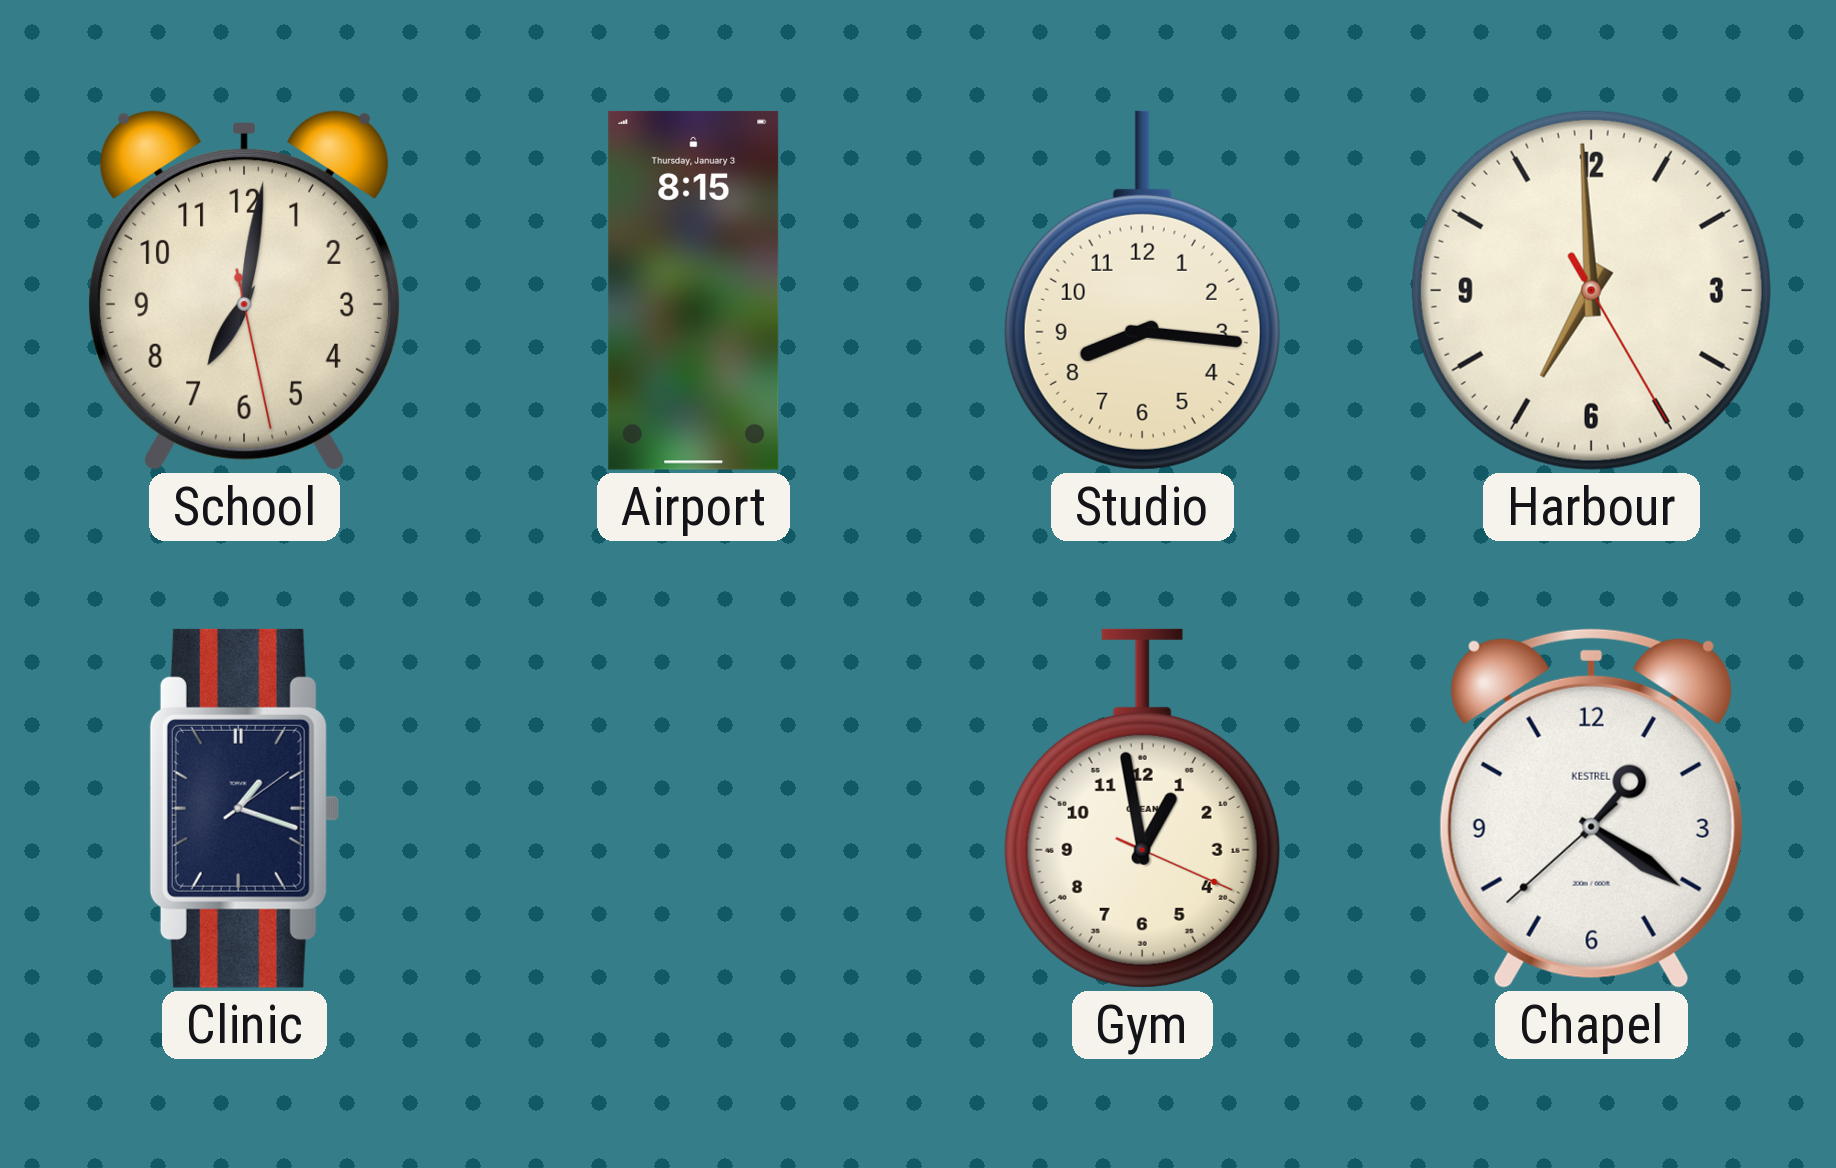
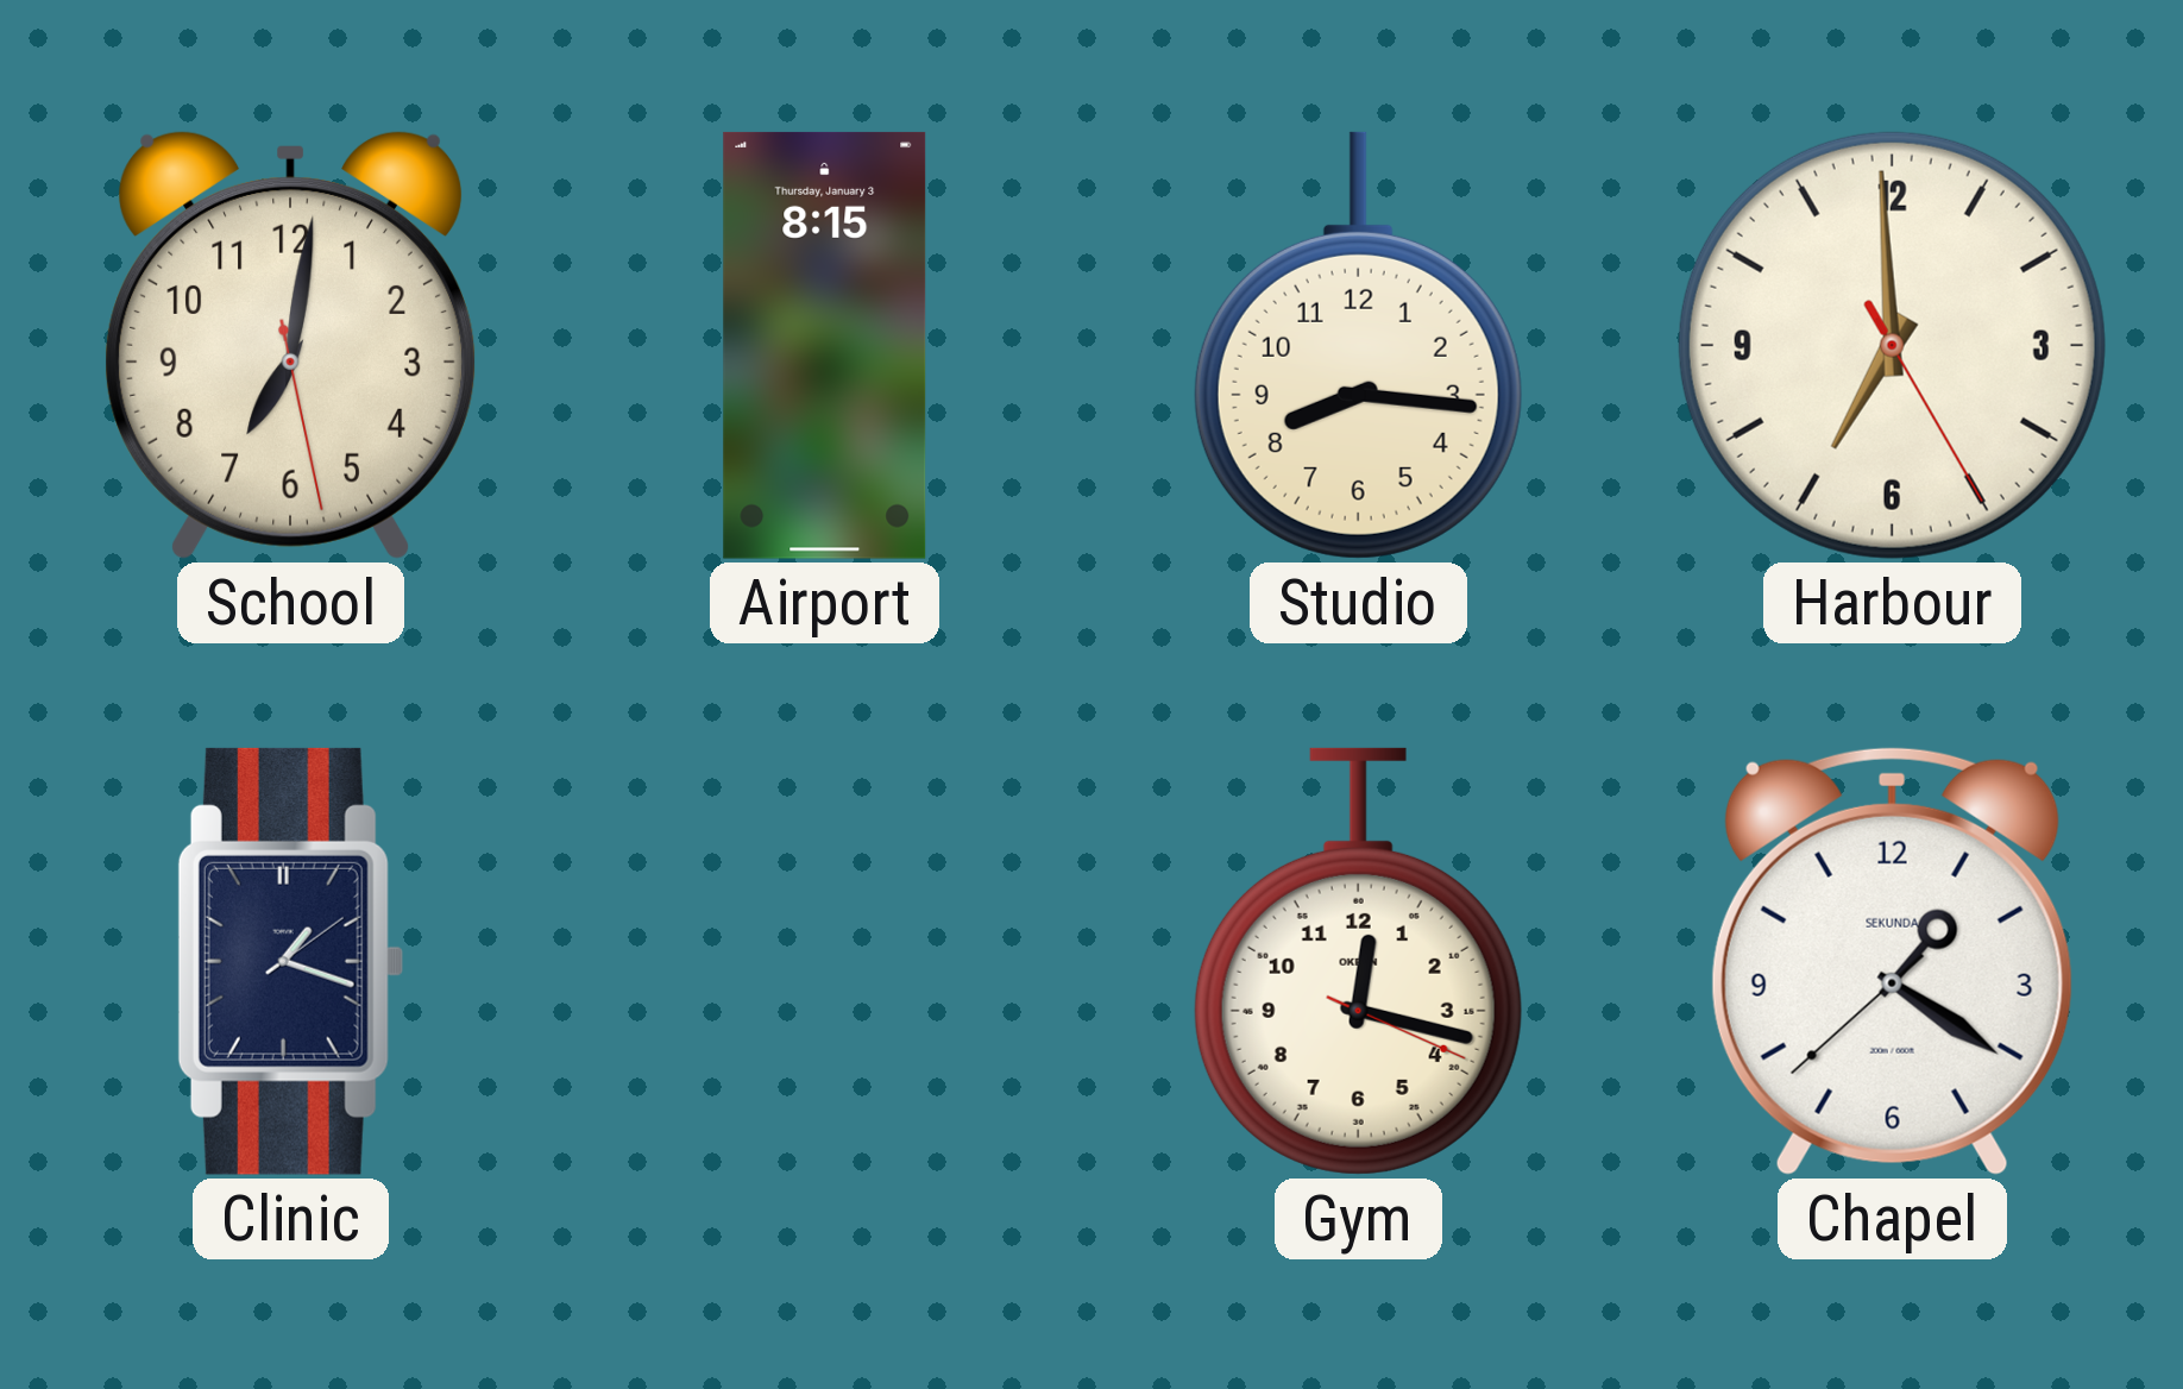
Gym: 12:58 -> 12:17
Chapel brand: KESTREL -> SEKUNDA
